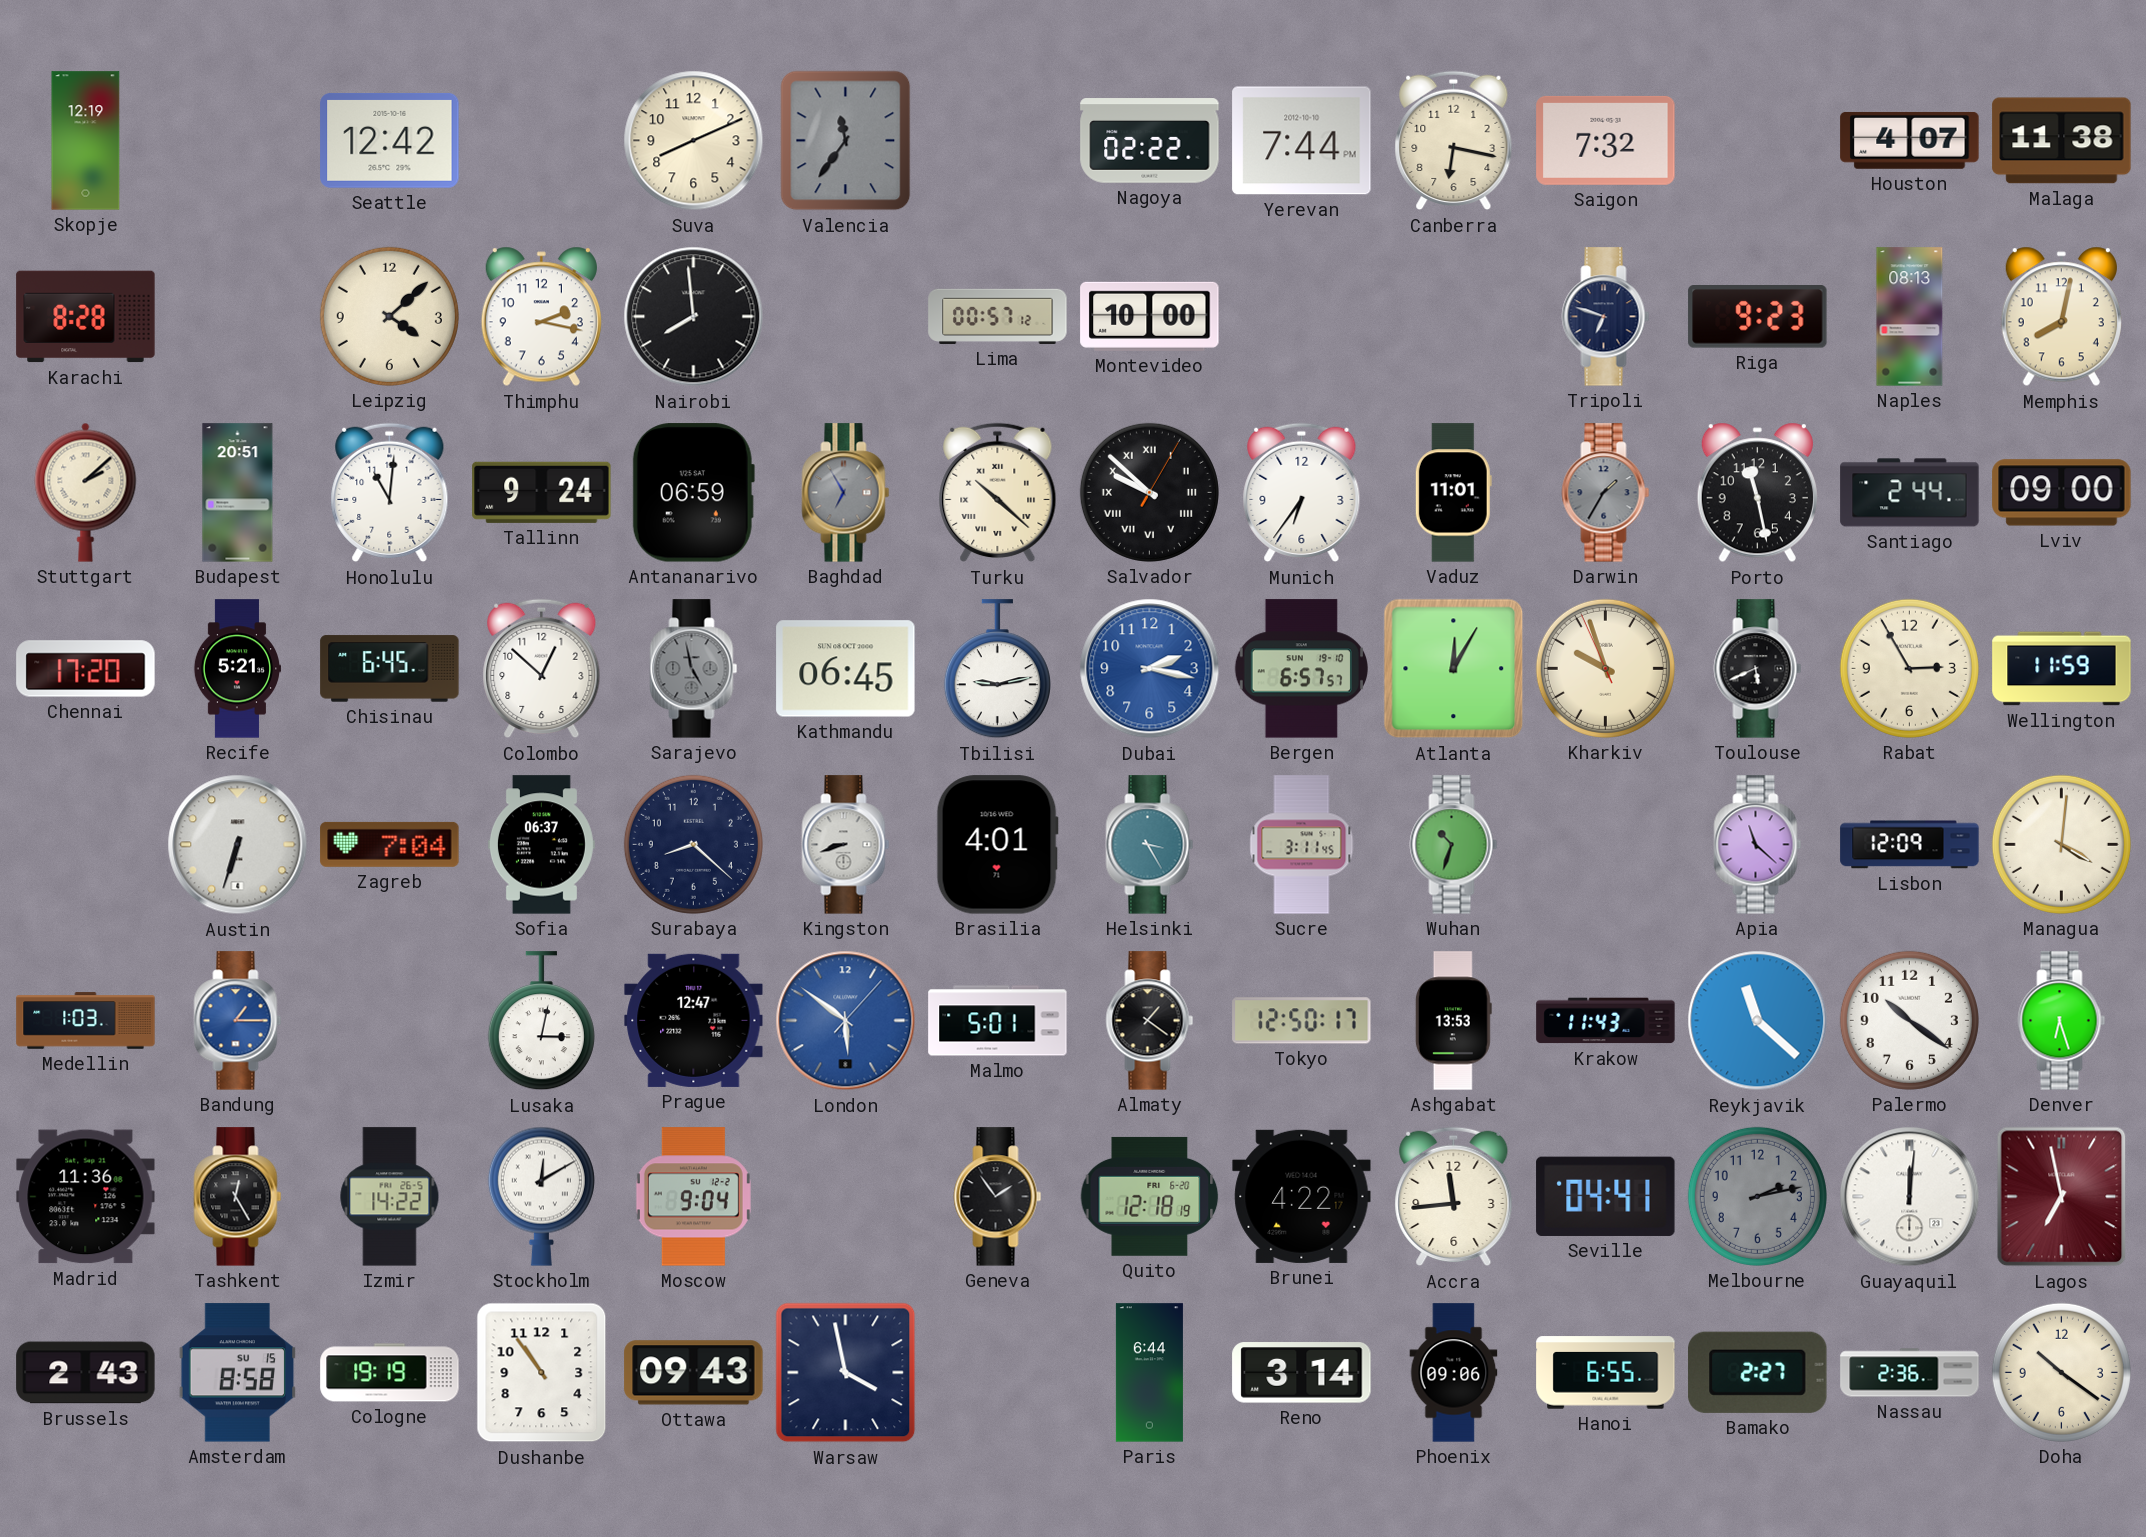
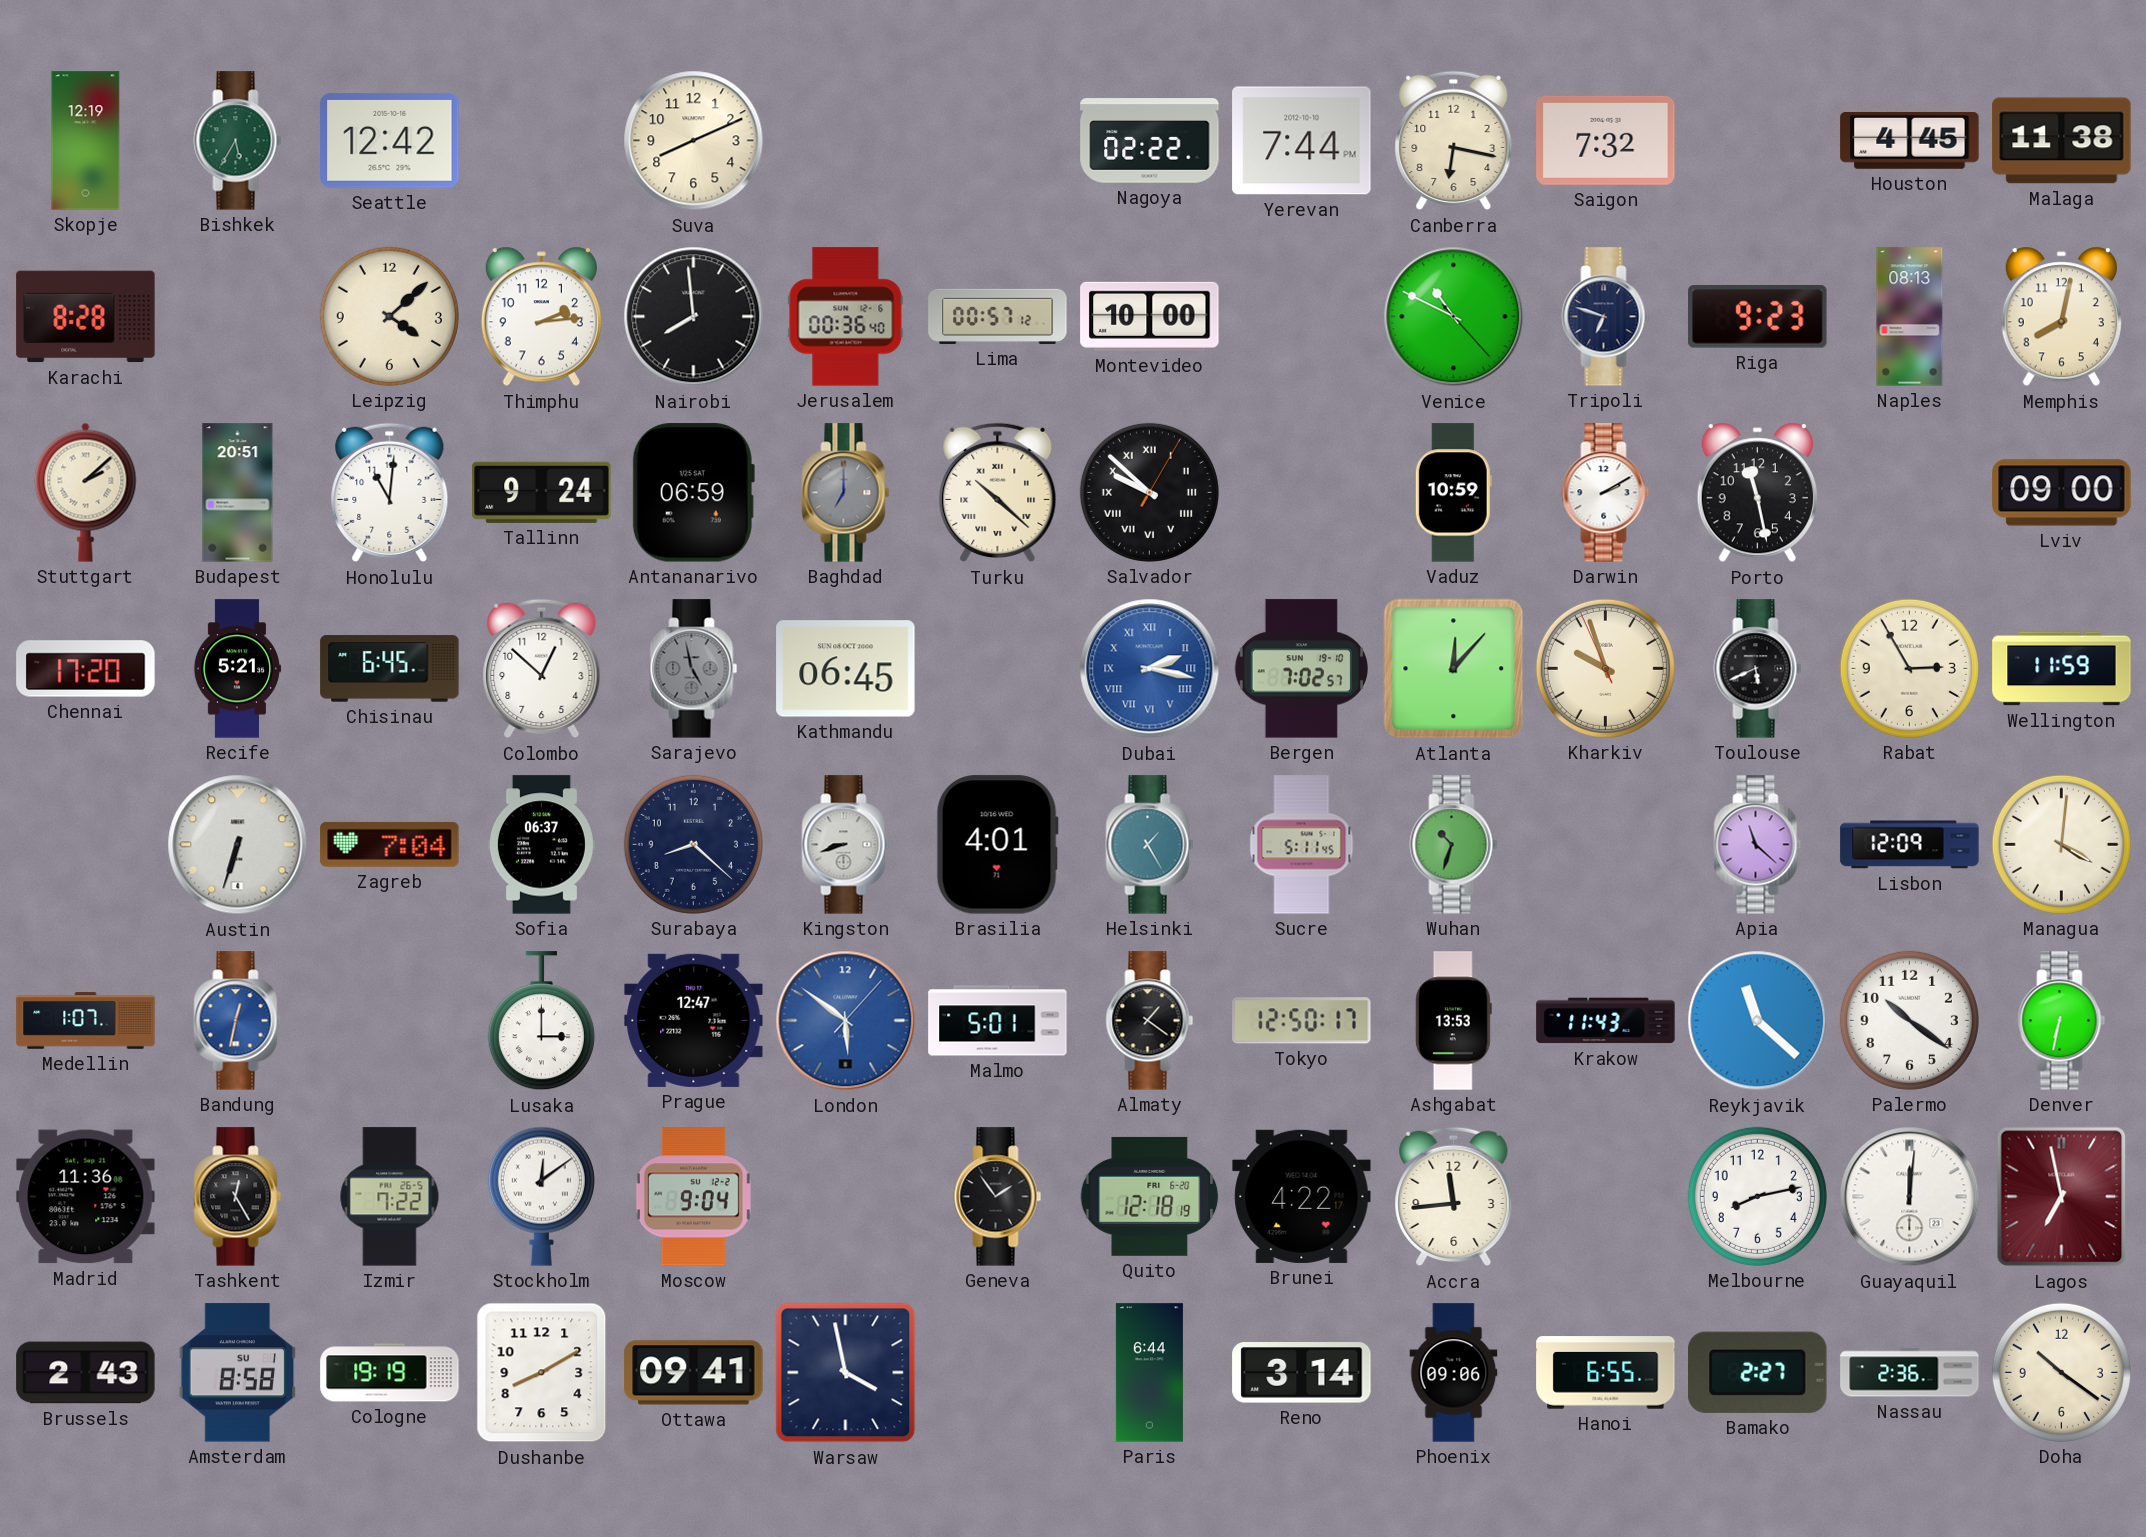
Bishkek: none -> 5:35
Valencia: 11:36 -> none
Houston: 4:07 -> 4:45
Thimphu: 2:17 -> 2:14
Jerusalem: none -> 00:36
Venice: none -> 10:49
Baghdad: 6:55 -> 7:00
Munich: 6:36 -> none
Vaduz: 11:01 -> 10:59
Darwin: 1:35 -> 2:10
Darwin dial: grey -> white
Santiago: 2:44 -> none
Tbilisi: 9:13 -> none
Dubai numerals: Arabic -> Roman
Bergen: 6:57 -> 7:02
Atlanta: 12:05 -> 12:07
Helsinki: 3:25 -> 1:25
Sucre: 3:11 -> 5:11
Medellin: 1:03 -> 1:07
Bandung: 1:15 -> 12:32
Lusaka: 3:02 -> 3:00
Denver: 6:27 -> 6:32
Izmir: 14:22 -> 7:22
Stockholm: 12:10 -> 12:09
Seville: 04:41 -> none
Melbourne: 2:13 -> 8:13
Melbourne dial: grey -> white
Amsterdam date: SU 15 -> SU 1
Dushanbe: 10:54 -> 8:10
Ottawa: 09:43 -> 09:41
